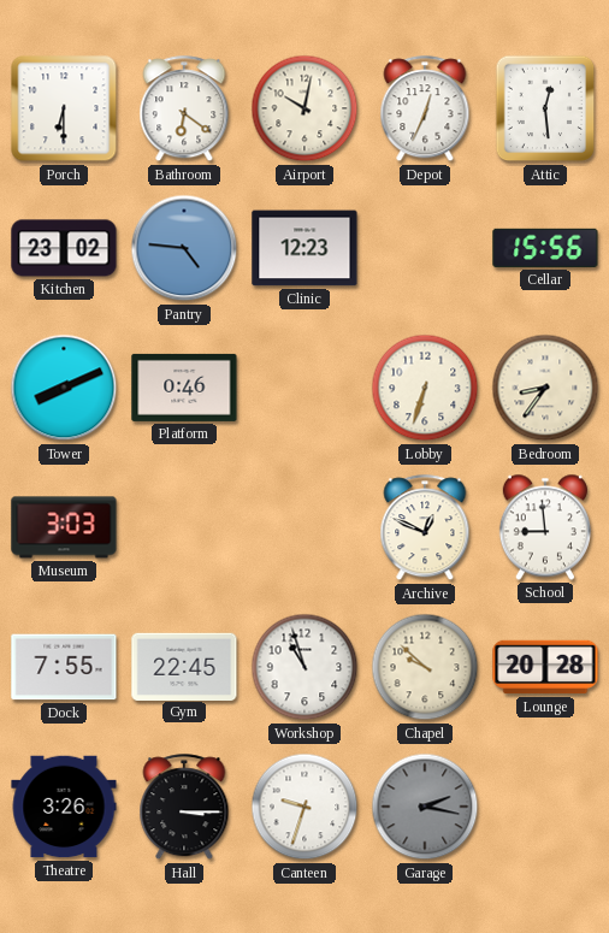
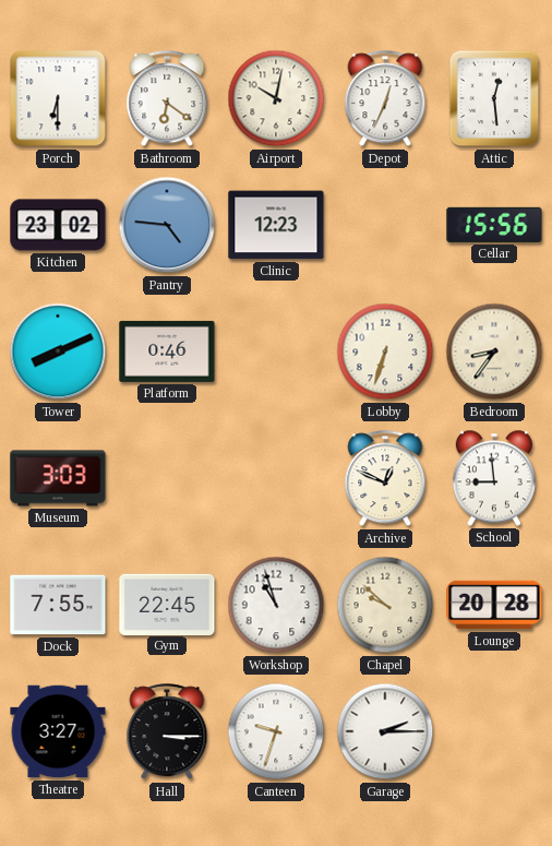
Theatre: 3:26 -> 3:27
Garage: 2:17 -> 2:15
Garage dial: grey -> white
